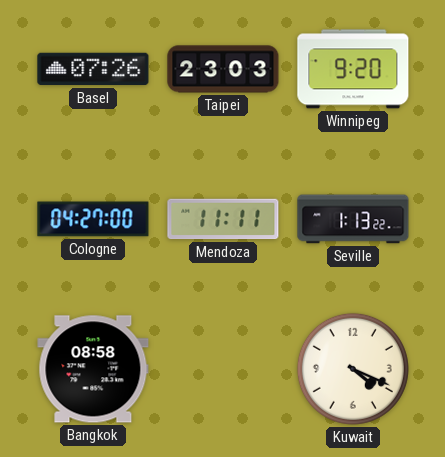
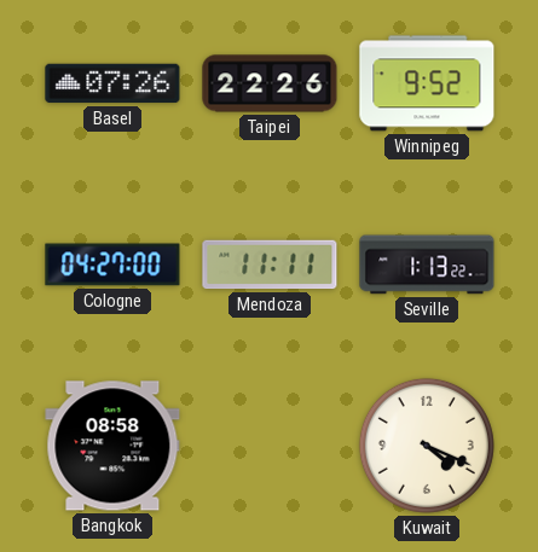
Taipei: 23:03 -> 22:26
Winnipeg: 9:20 -> 9:52
